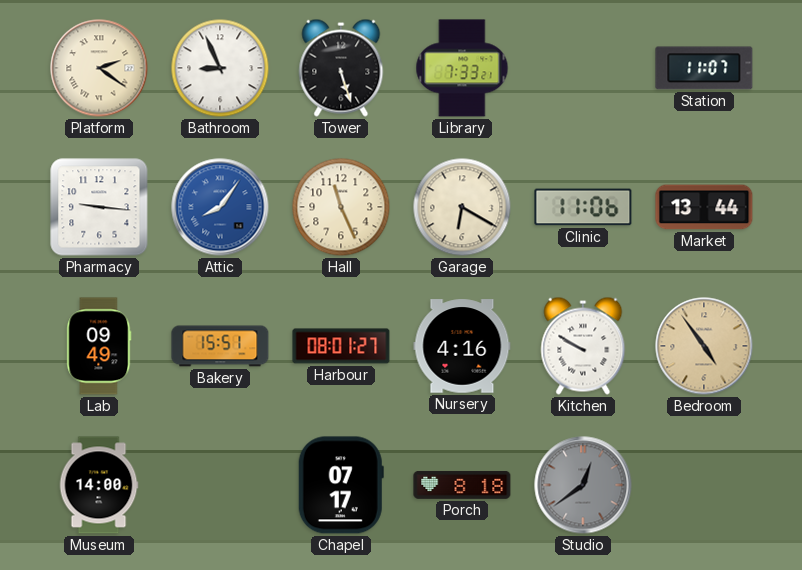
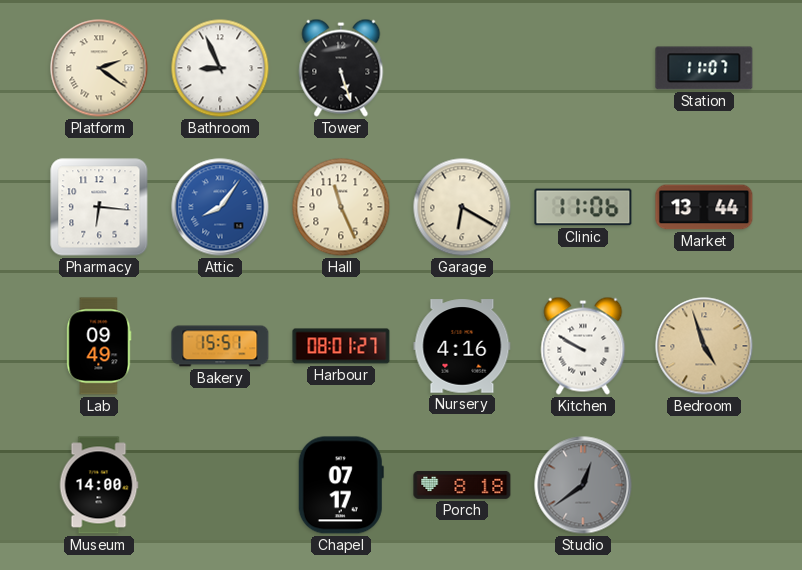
Library: 7:33 -> none
Pharmacy: 9:16 -> 6:16
Bedroom: 4:54 -> 4:57
